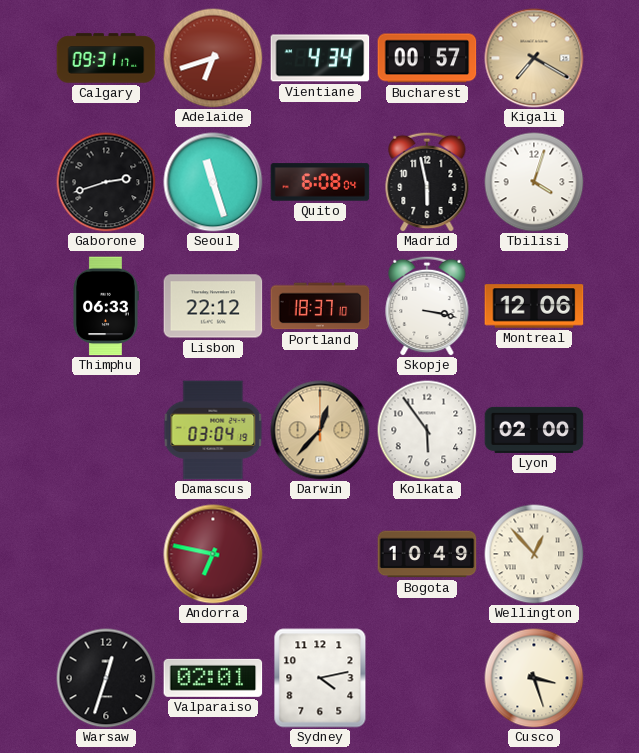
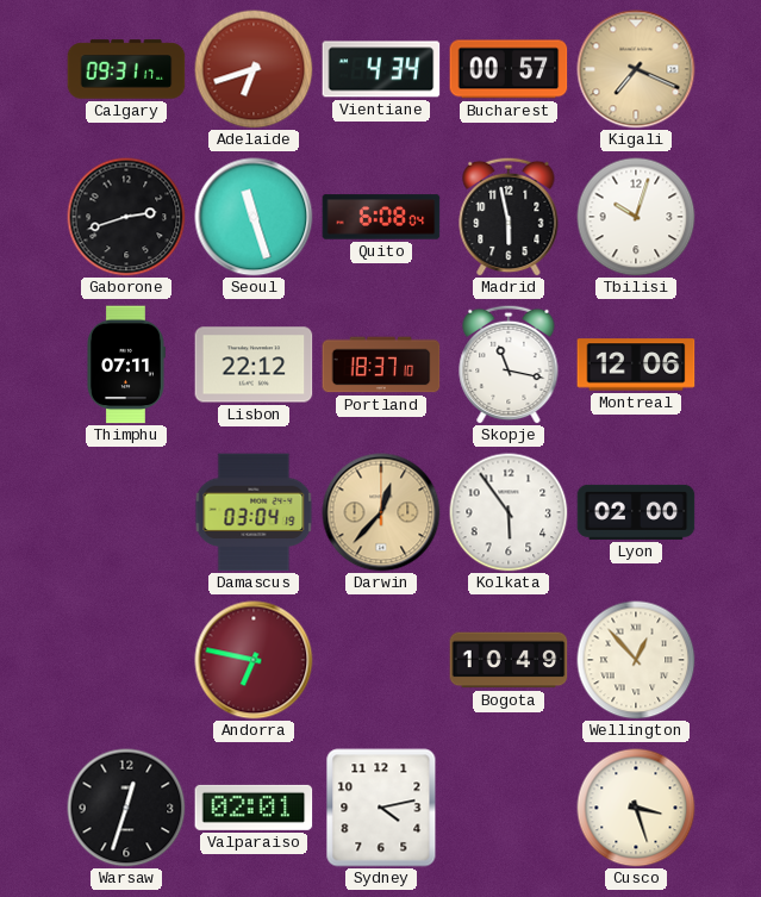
Kigali: 7:20 -> 7:19
Tbilisi: 4:03 -> 10:03
Thimphu: 06:33 -> 07:11
Skopje: 3:17 -> 11:17
